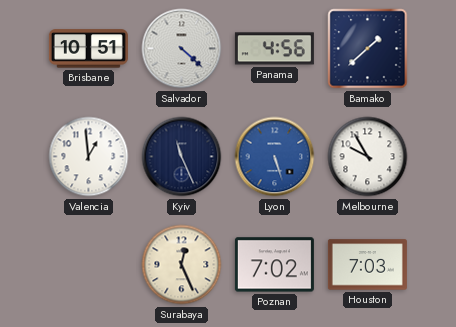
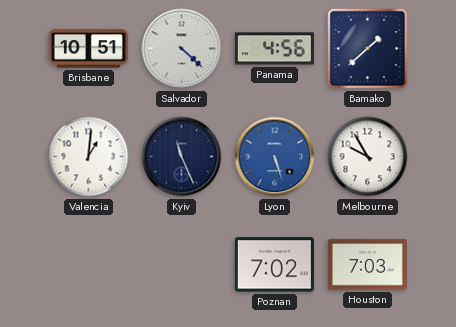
Valencia: 12:59 -> 1:01
Surabaya: 12:26 -> none
